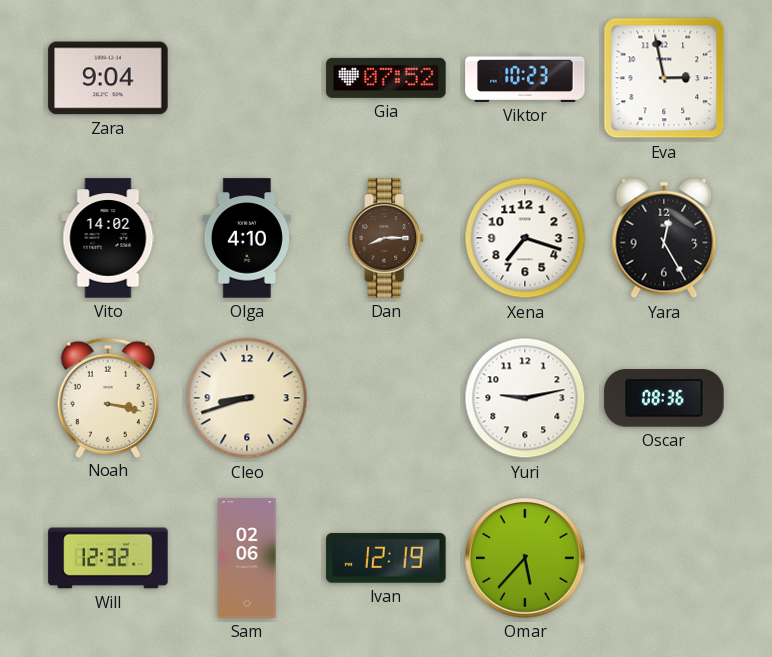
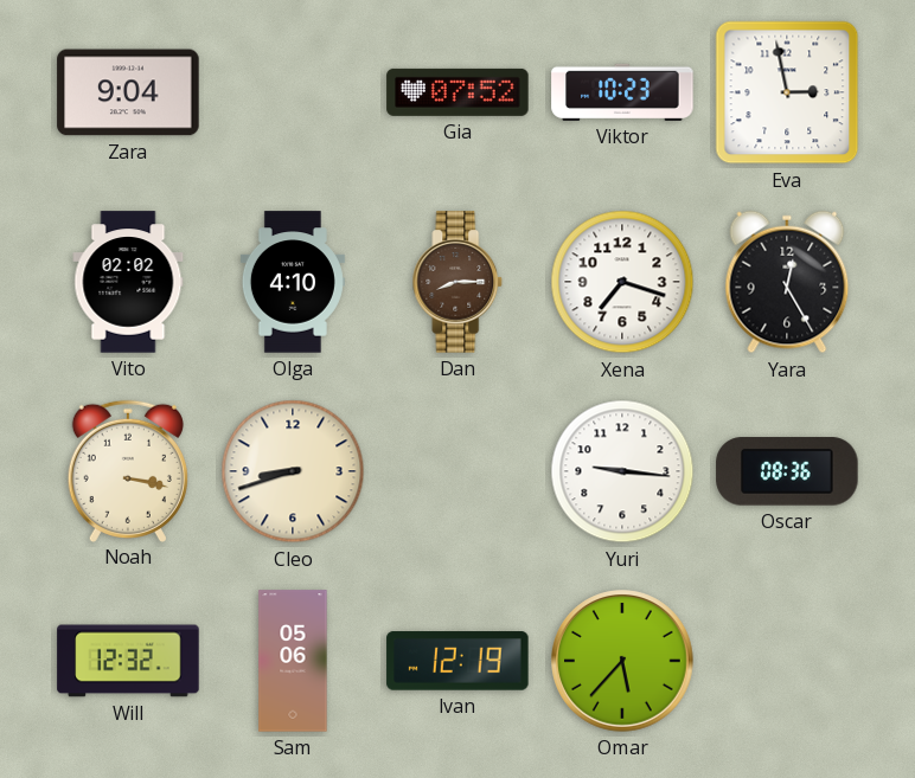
Vito: 14:02 -> 02:02
Yuri: 9:13 -> 9:16
Sam: 02:06 -> 05:06
